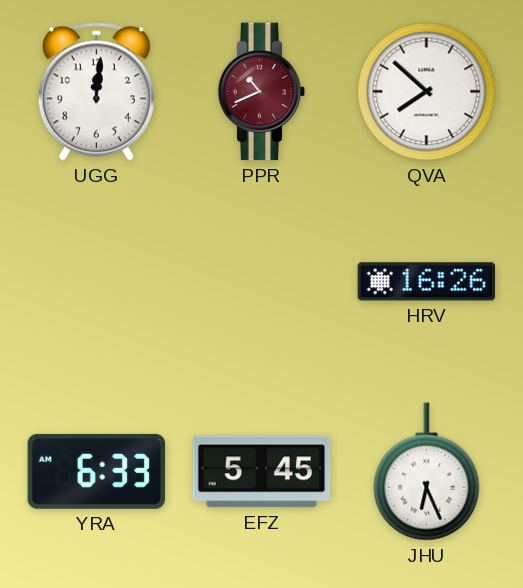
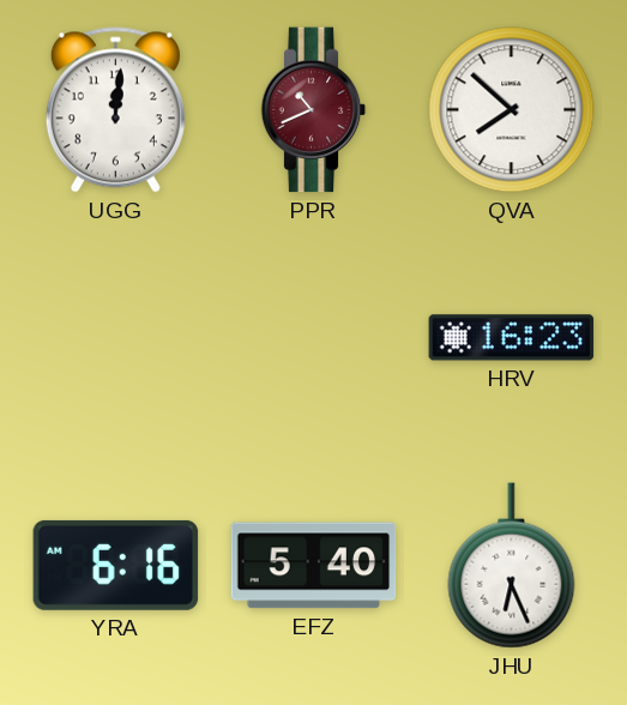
HRV: 16:26 -> 16:23
YRA: 6:33 -> 6:16
EFZ: 5:45 -> 5:40
